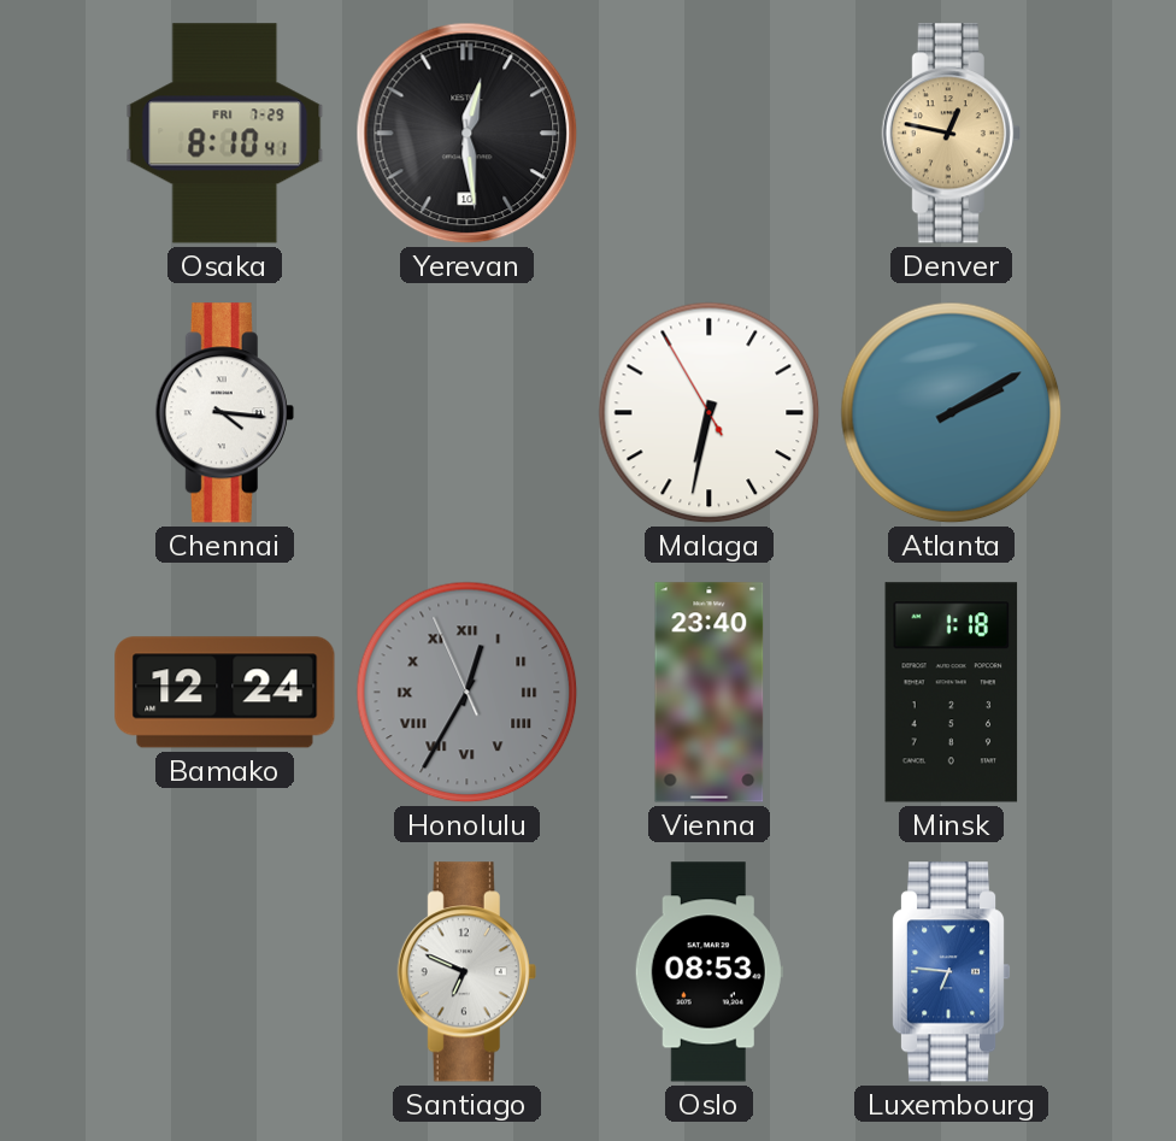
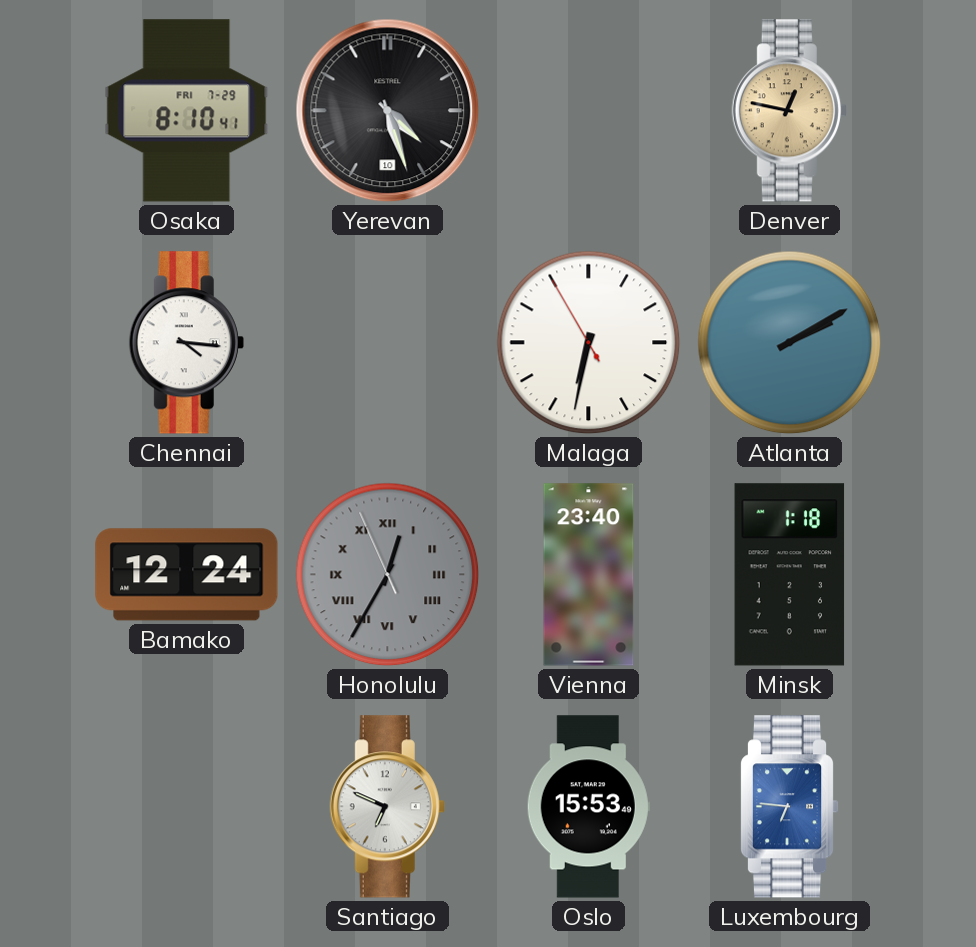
Yerevan: 12:29 -> 4:27
Oslo: 08:53 -> 15:53
